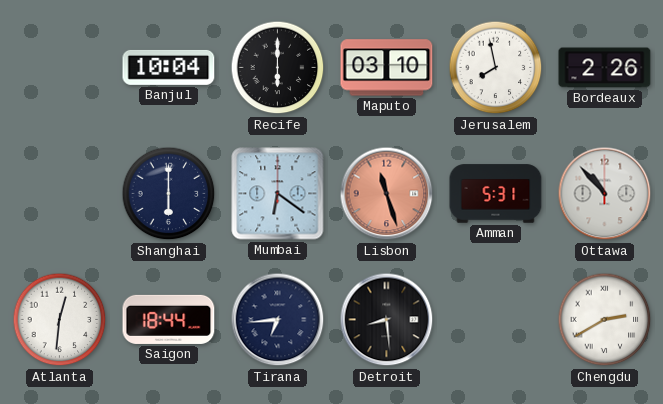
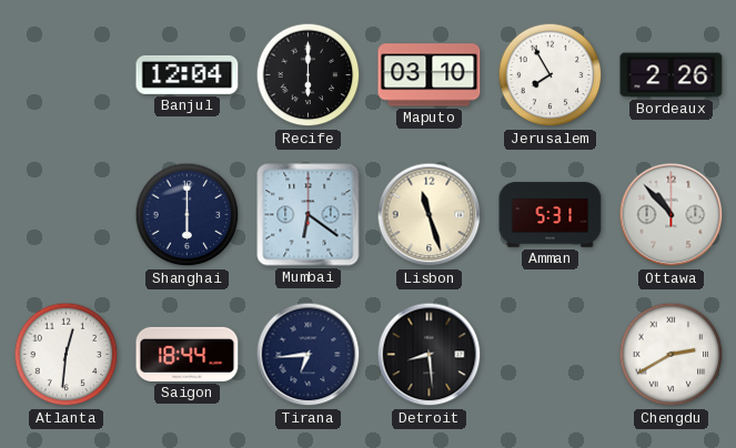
Banjul: 10:04 -> 12:04
Jerusalem: 7:58 -> 7:55
Lisbon dial: salmon -> cream
